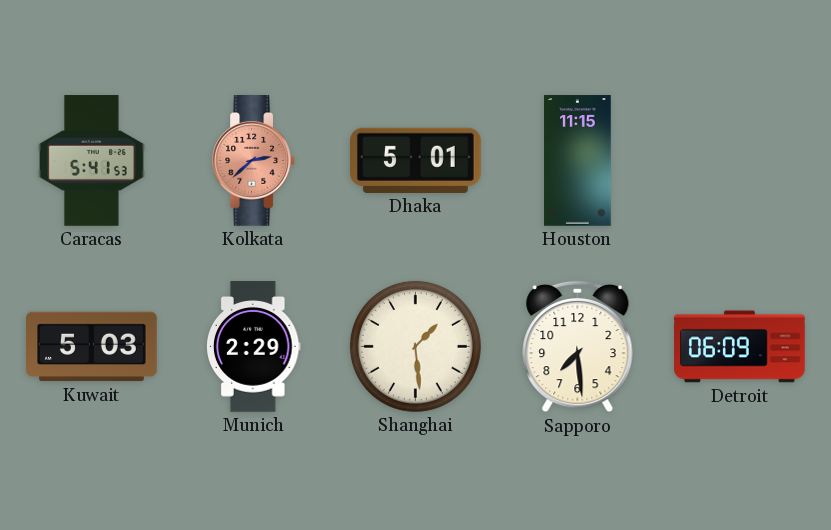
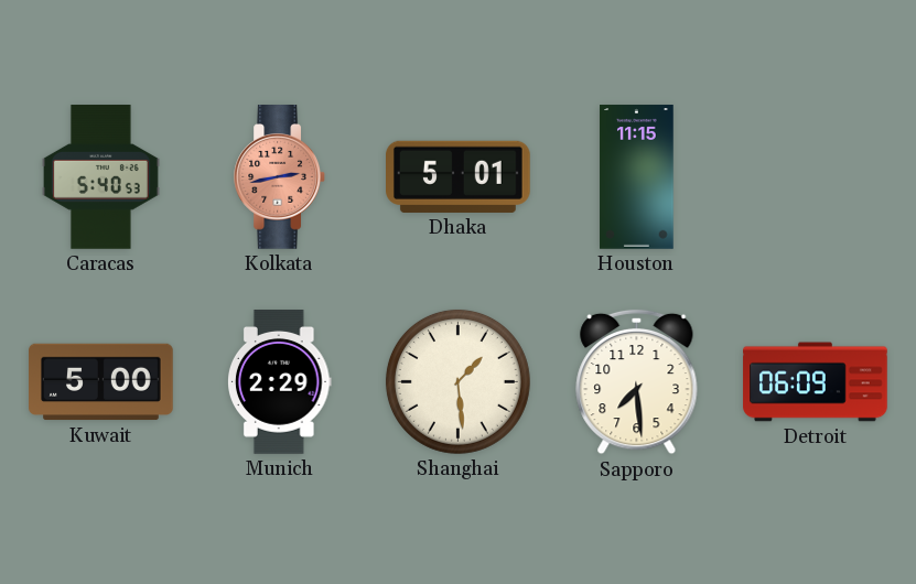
Caracas: 5:41 -> 5:40
Kolkata: 2:38 -> 2:43
Kuwait: 5:03 -> 5:00
